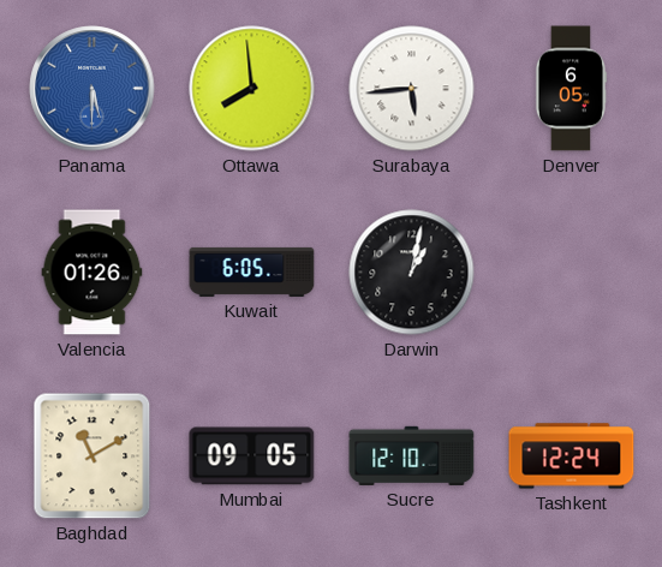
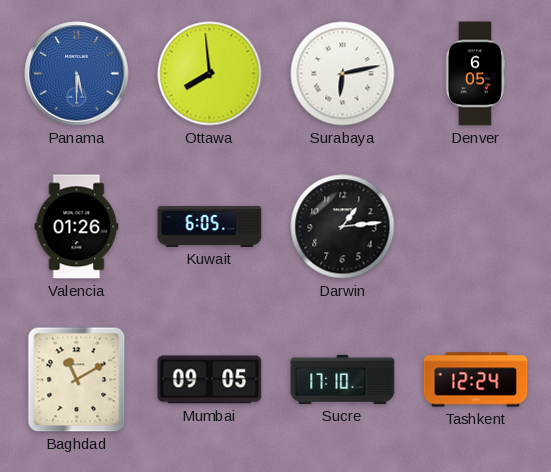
Surabaya: 5:44 -> 6:13
Darwin: 1:02 -> 1:14
Sucre: 12:10 -> 17:10
